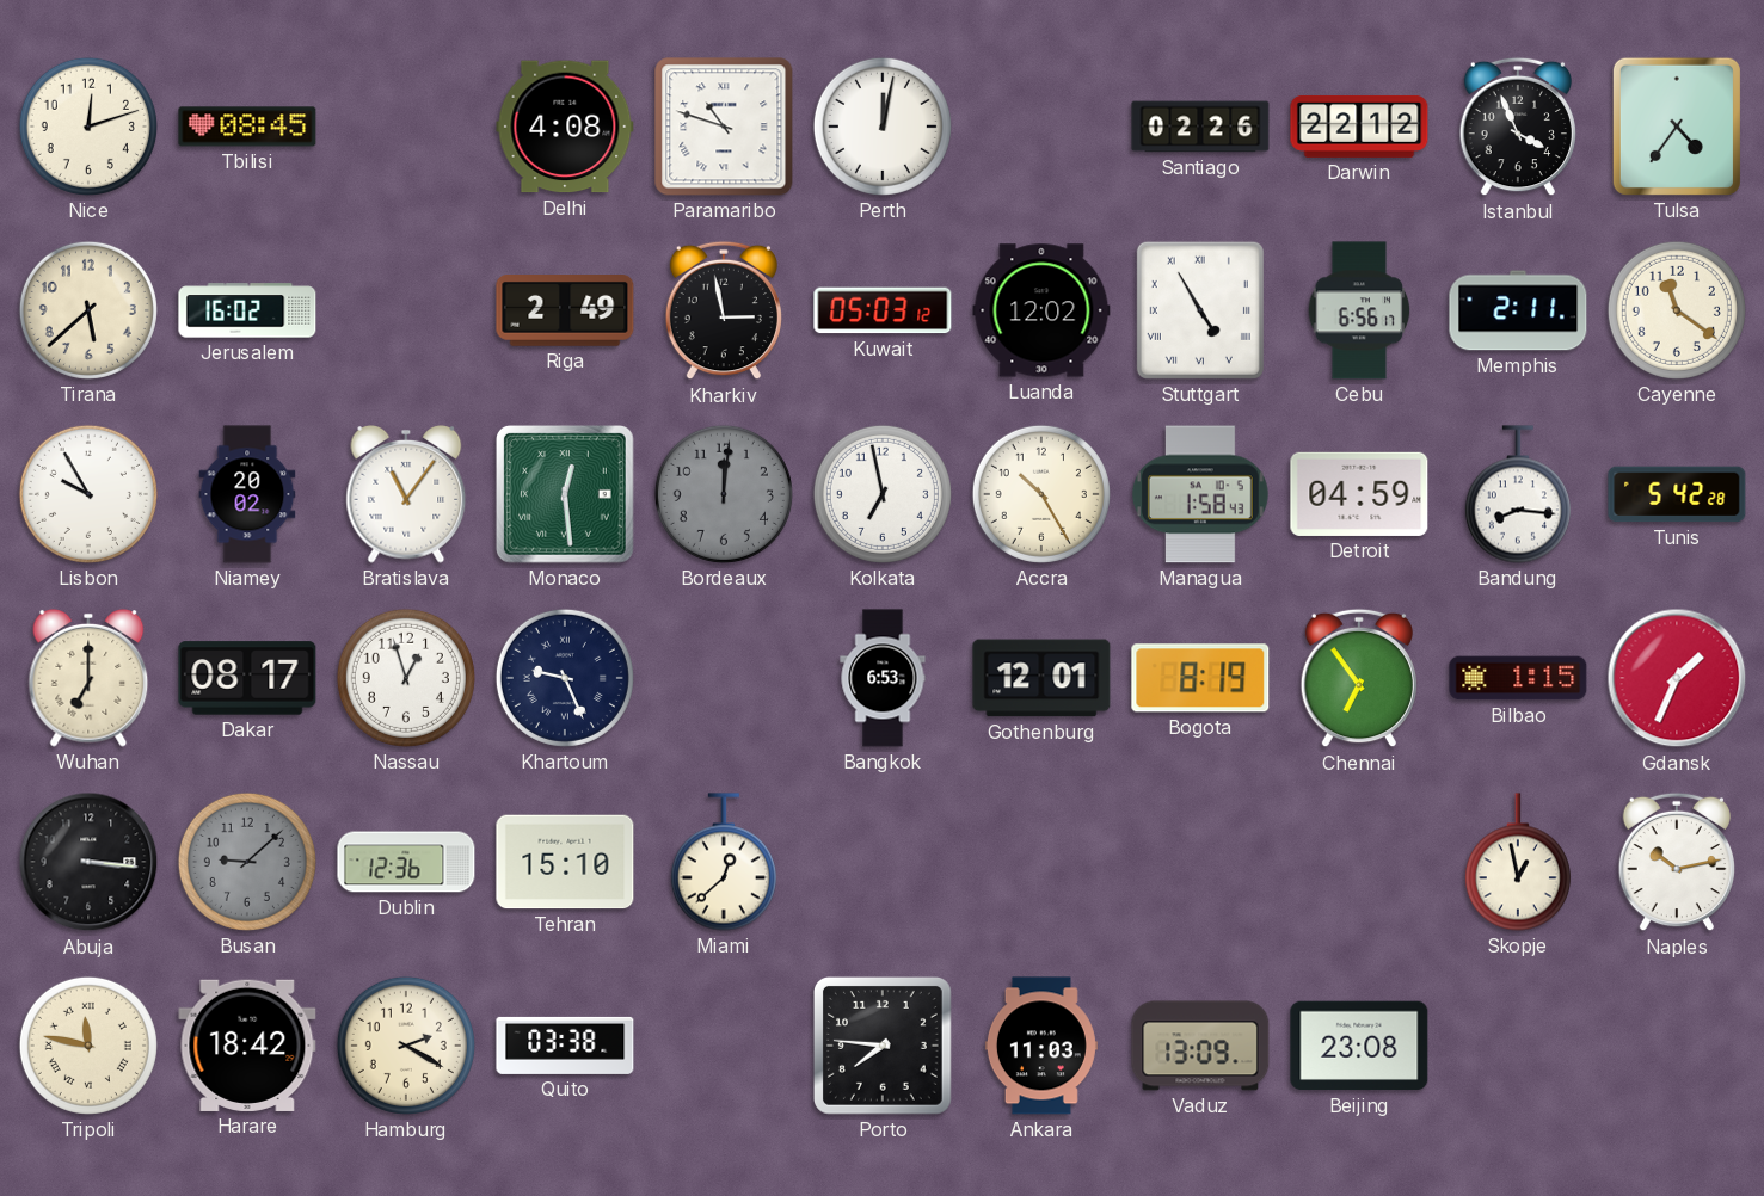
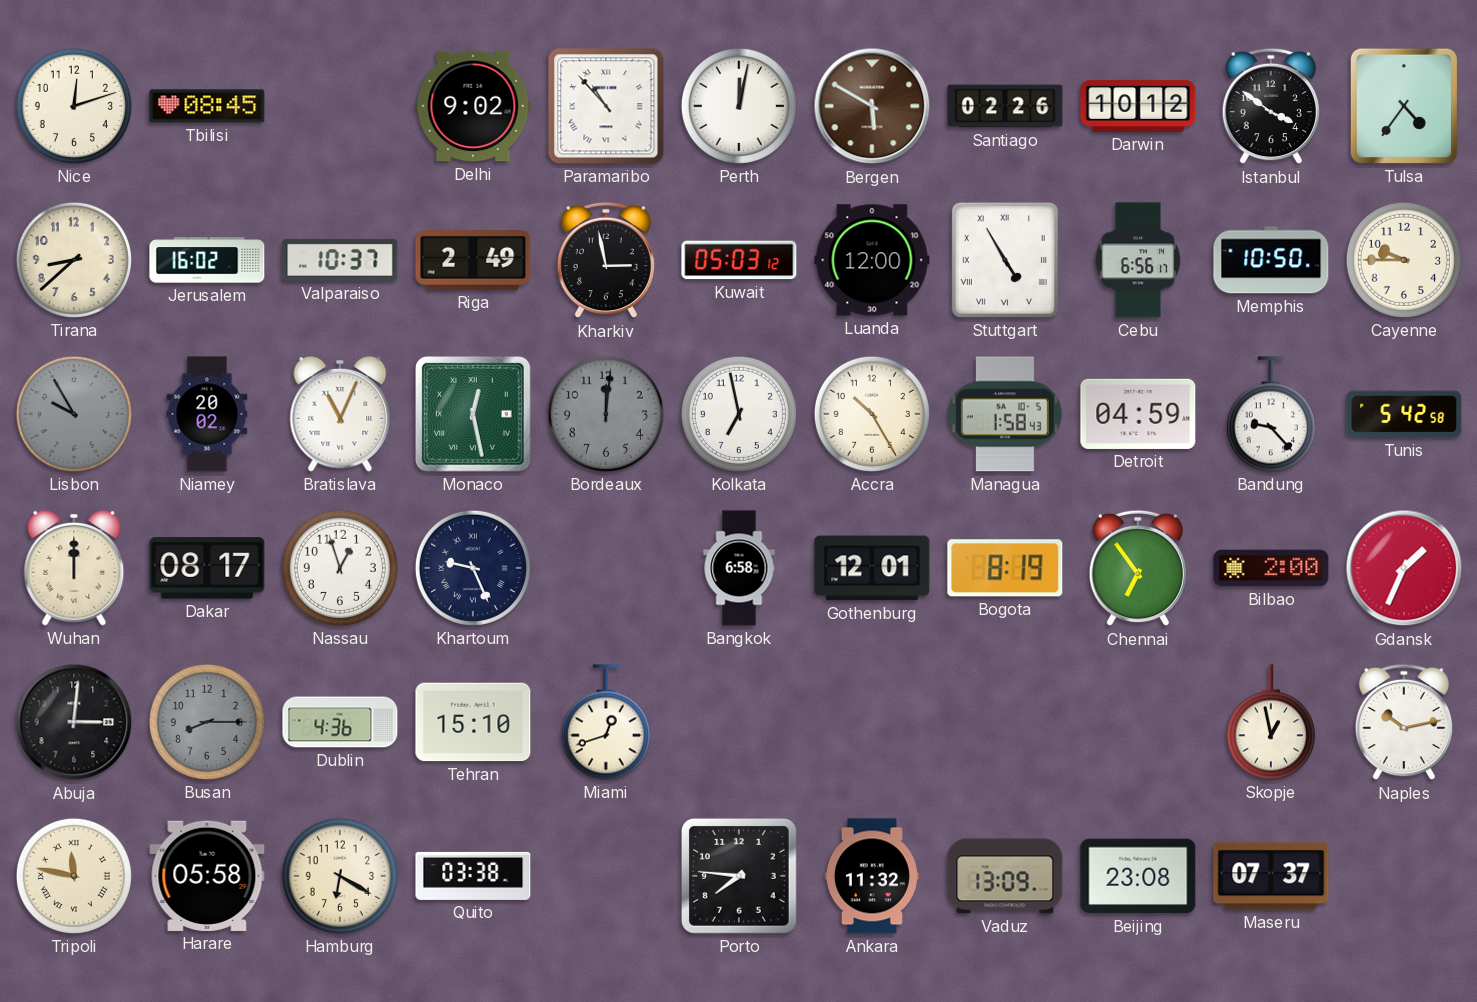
Delhi: 4:08 -> 9:02
Paramaribo: 10:48 -> 10:53
Bergen: none -> 5:50
Darwin: 22:12 -> 10:12
Istanbul: 3:56 -> 3:51
Tirana: 5:38 -> 8:38
Valparaiso: none -> 10:37
Luanda: 12:02 -> 12:00
Memphis: 2:11 -> 10:50
Cayenne: 11:21 -> 9:45
Lisbon dial: white -> grey
Bratislava: 11:06 -> 11:04
Monaco: 12:29 -> 12:28
Bandung: 8:16 -> 9:23
Tunis: 5:42:28 -> 5:42:58
Wuhan: 7:00 -> 12:00
Bangkok: 6:53 -> 6:58
Bilbao: 1:15 -> 2:00
Abuja: 3:16 -> 3:01
Busan: 9:08 -> 8:15
Dublin: 12:36 -> 4:36
Miami: 12:38 -> 12:42
Harare: 18:42 -> 05:58
Hamburg: 2:20 -> 6:20
Ankara: 11:03 -> 11:32
Maseru: none -> 07:37
